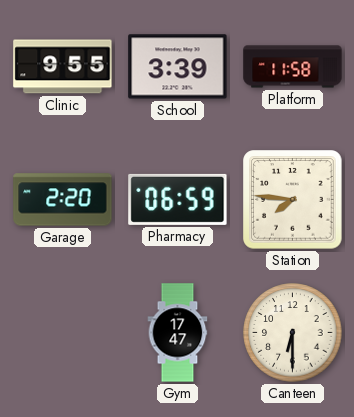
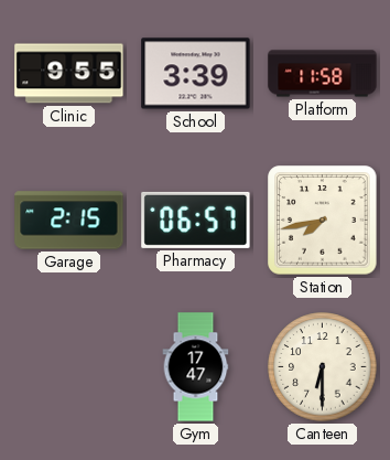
Garage: 2:20 -> 2:15
Pharmacy: 06:59 -> 06:57
Station: 7:46 -> 7:43
